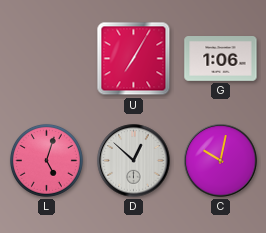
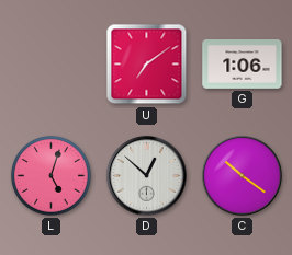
U: 7:05 -> 7:09
C: 10:02 -> 10:21
